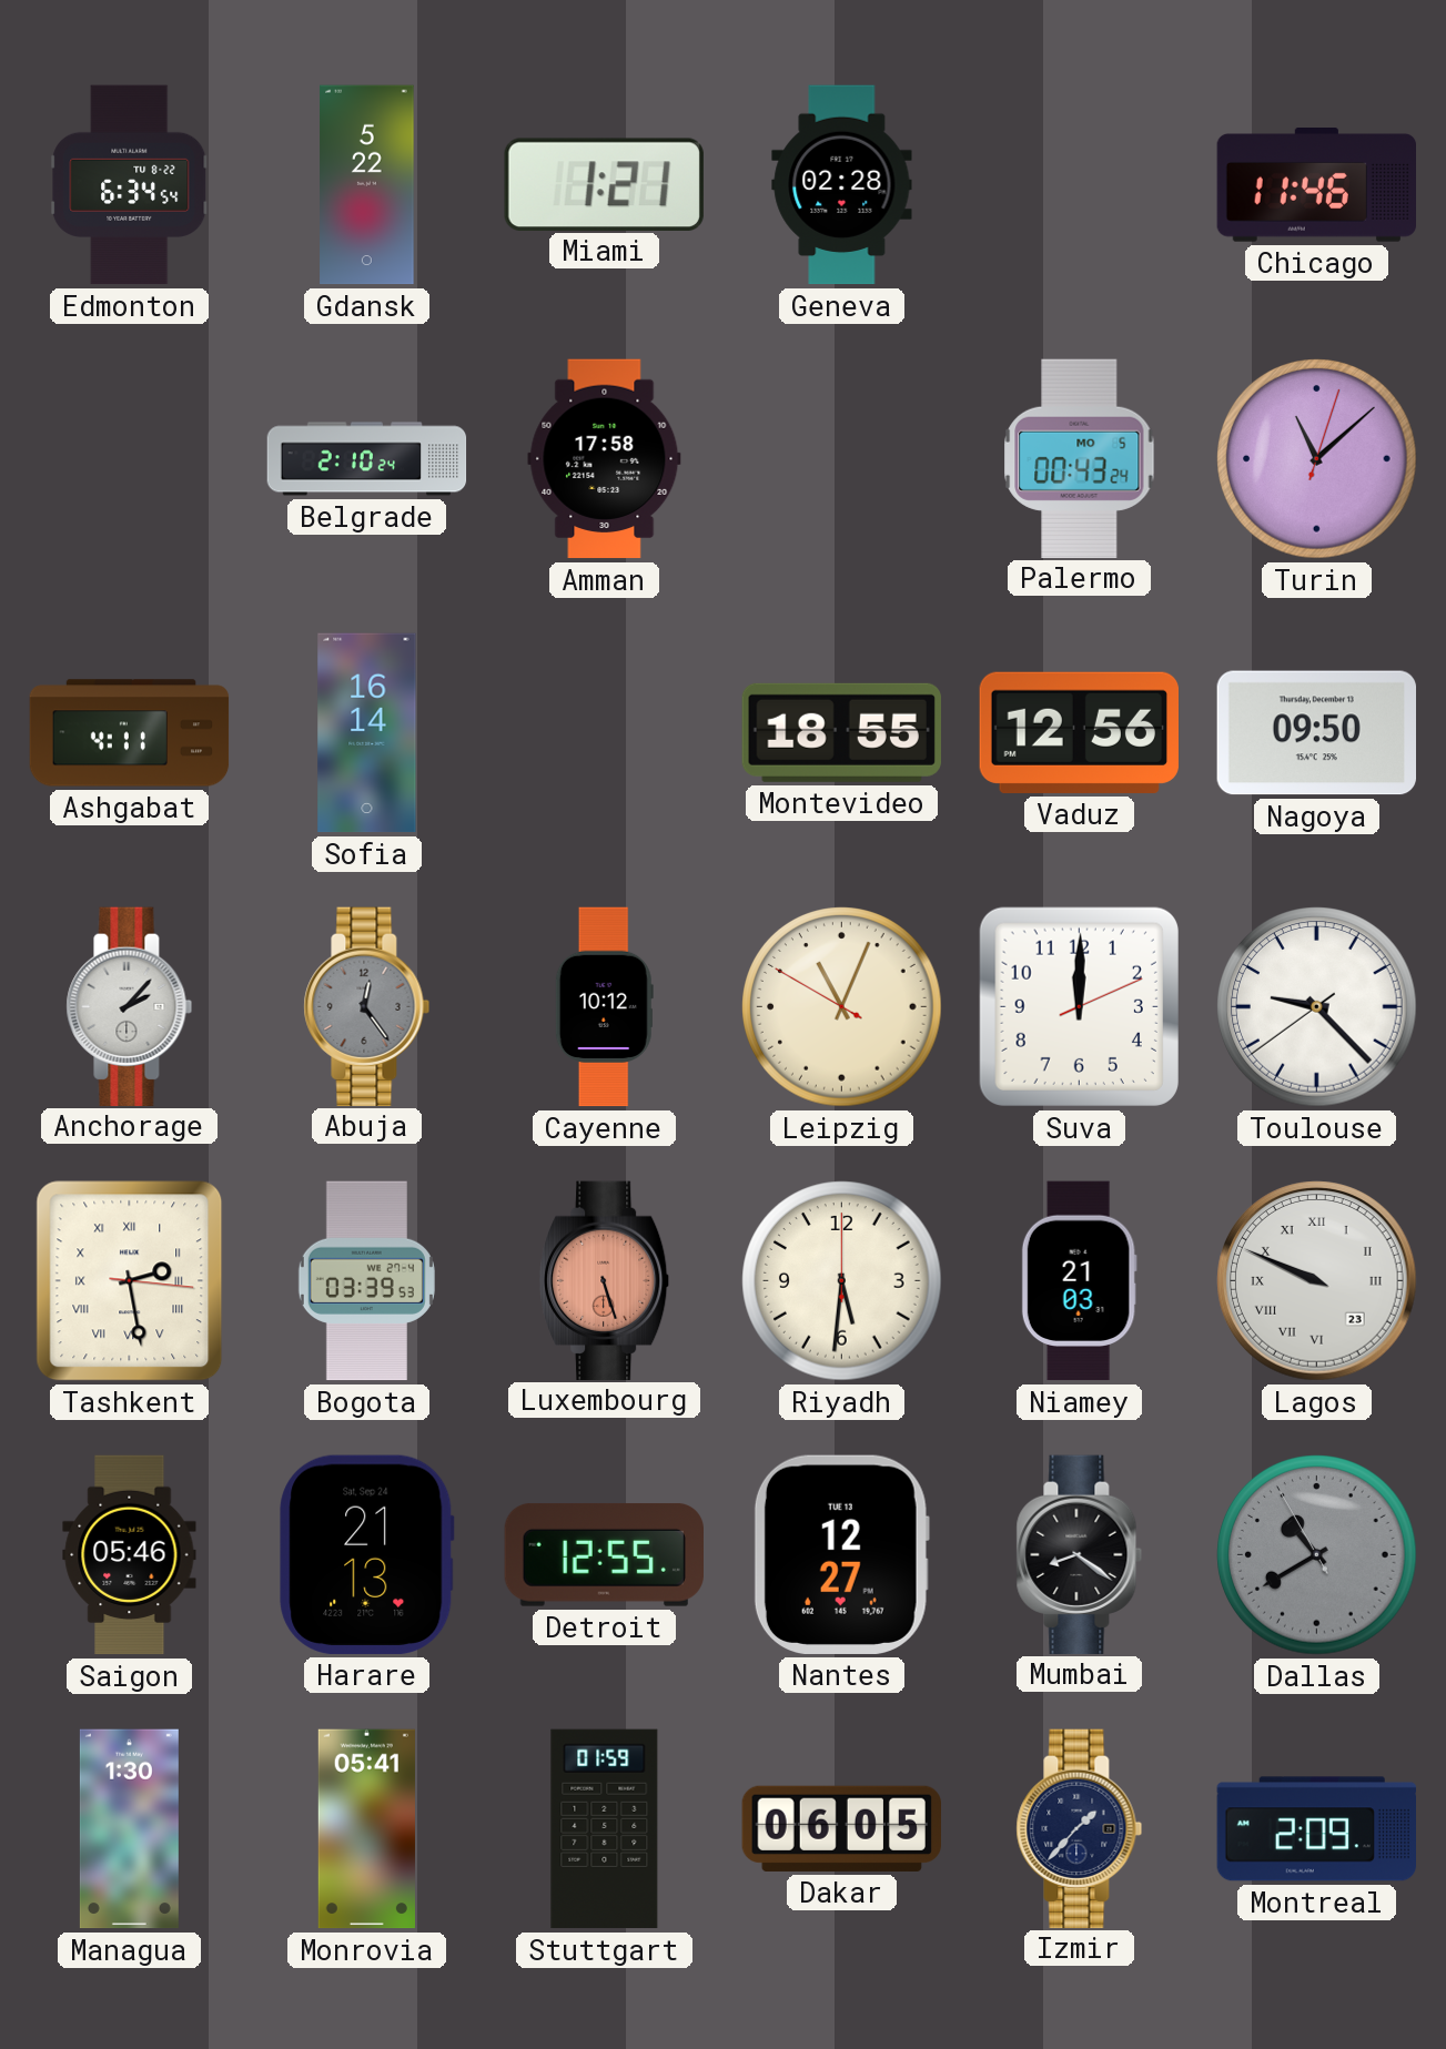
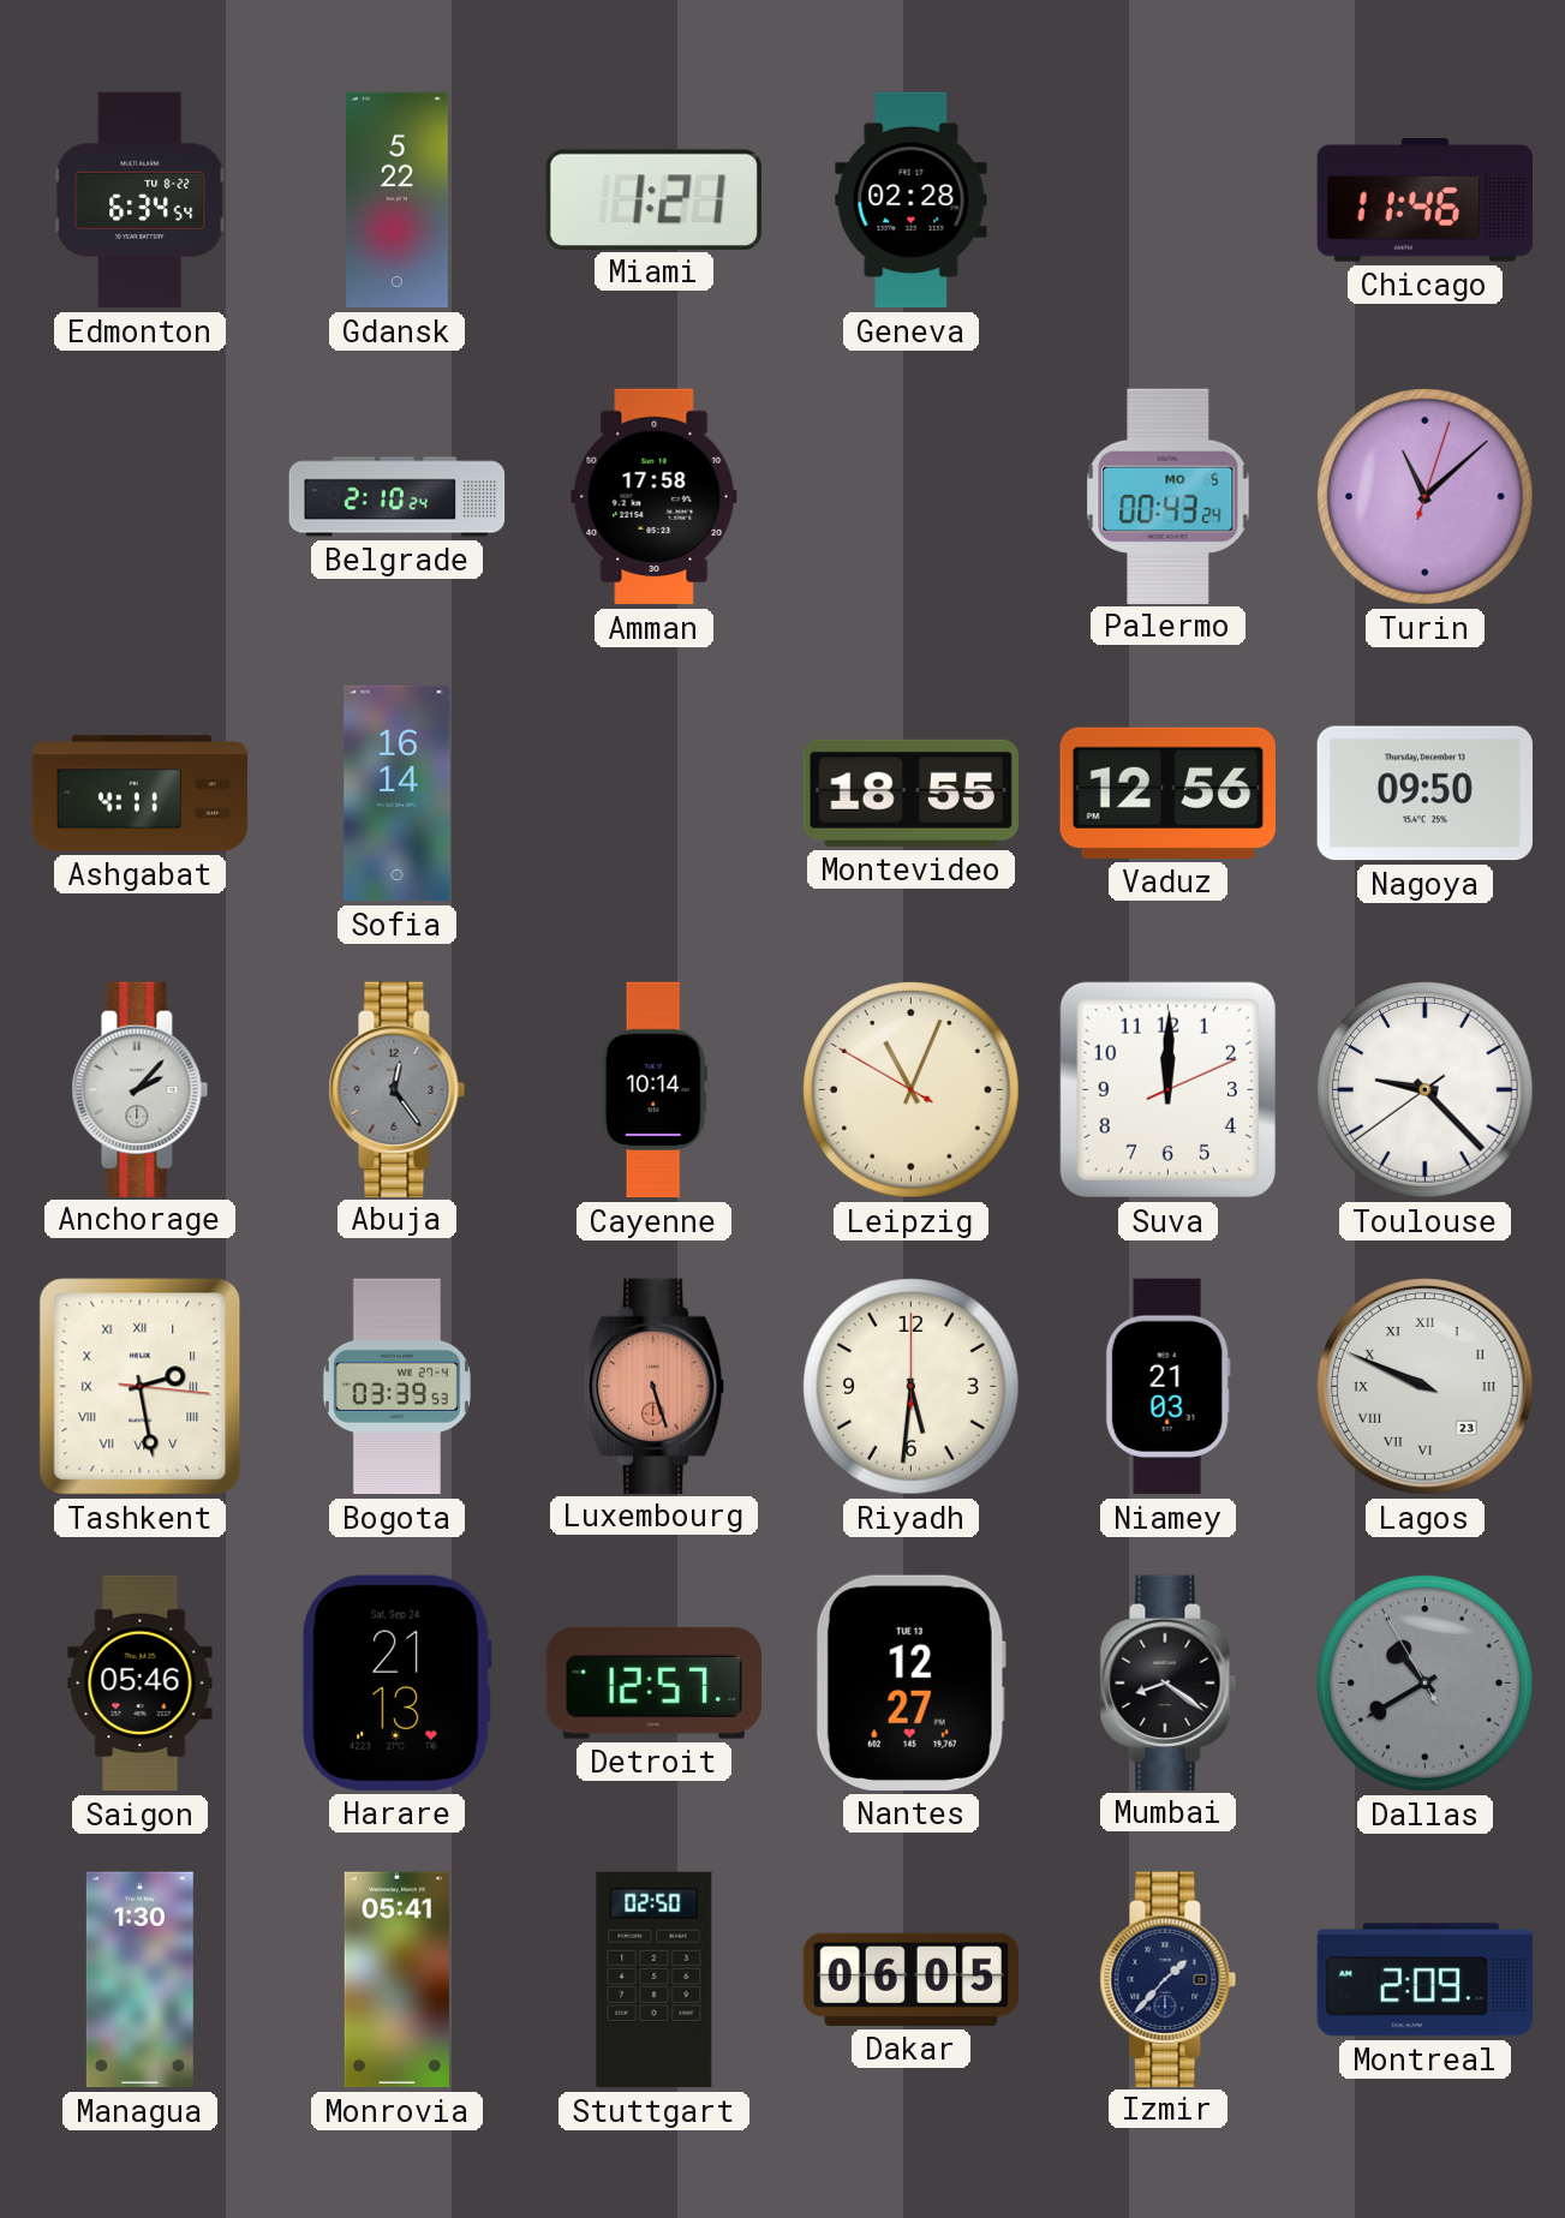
Cayenne: 10:12 -> 10:14
Detroit: 12:55 -> 12:57
Stuttgart: 01:59 -> 02:50
